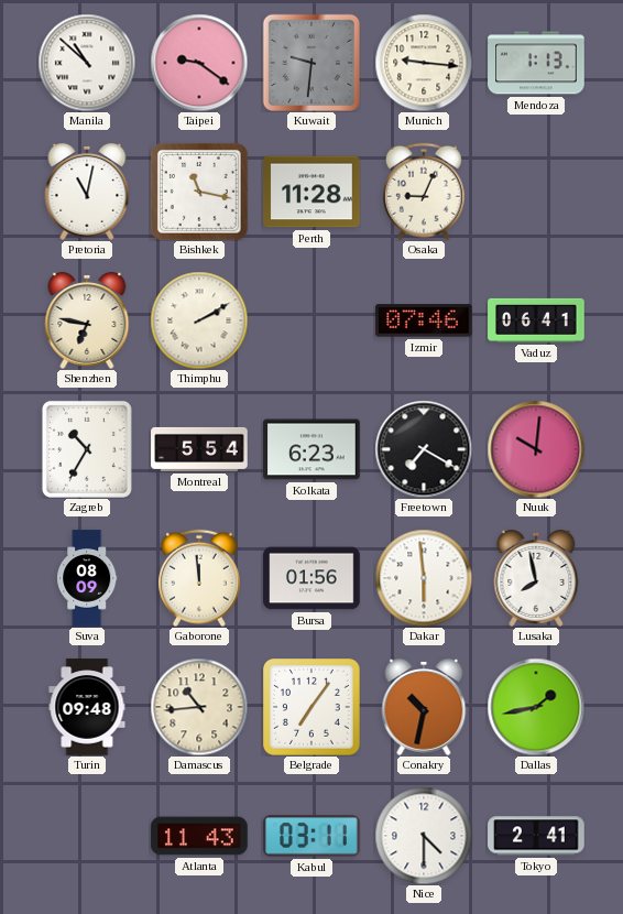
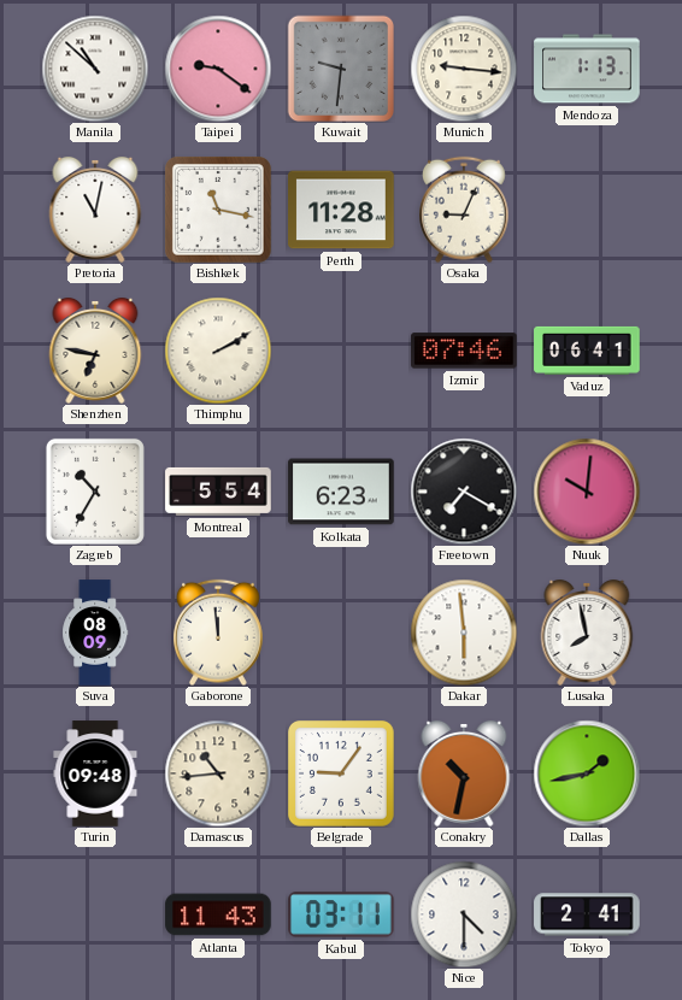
Bursa: 01:56 -> none
Belgrade: 7:06 -> 9:06
